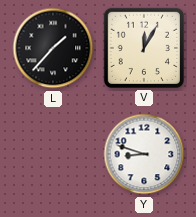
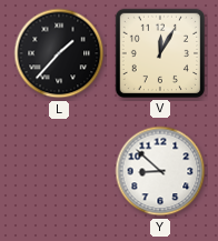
Y: 8:48 -> 8:52
